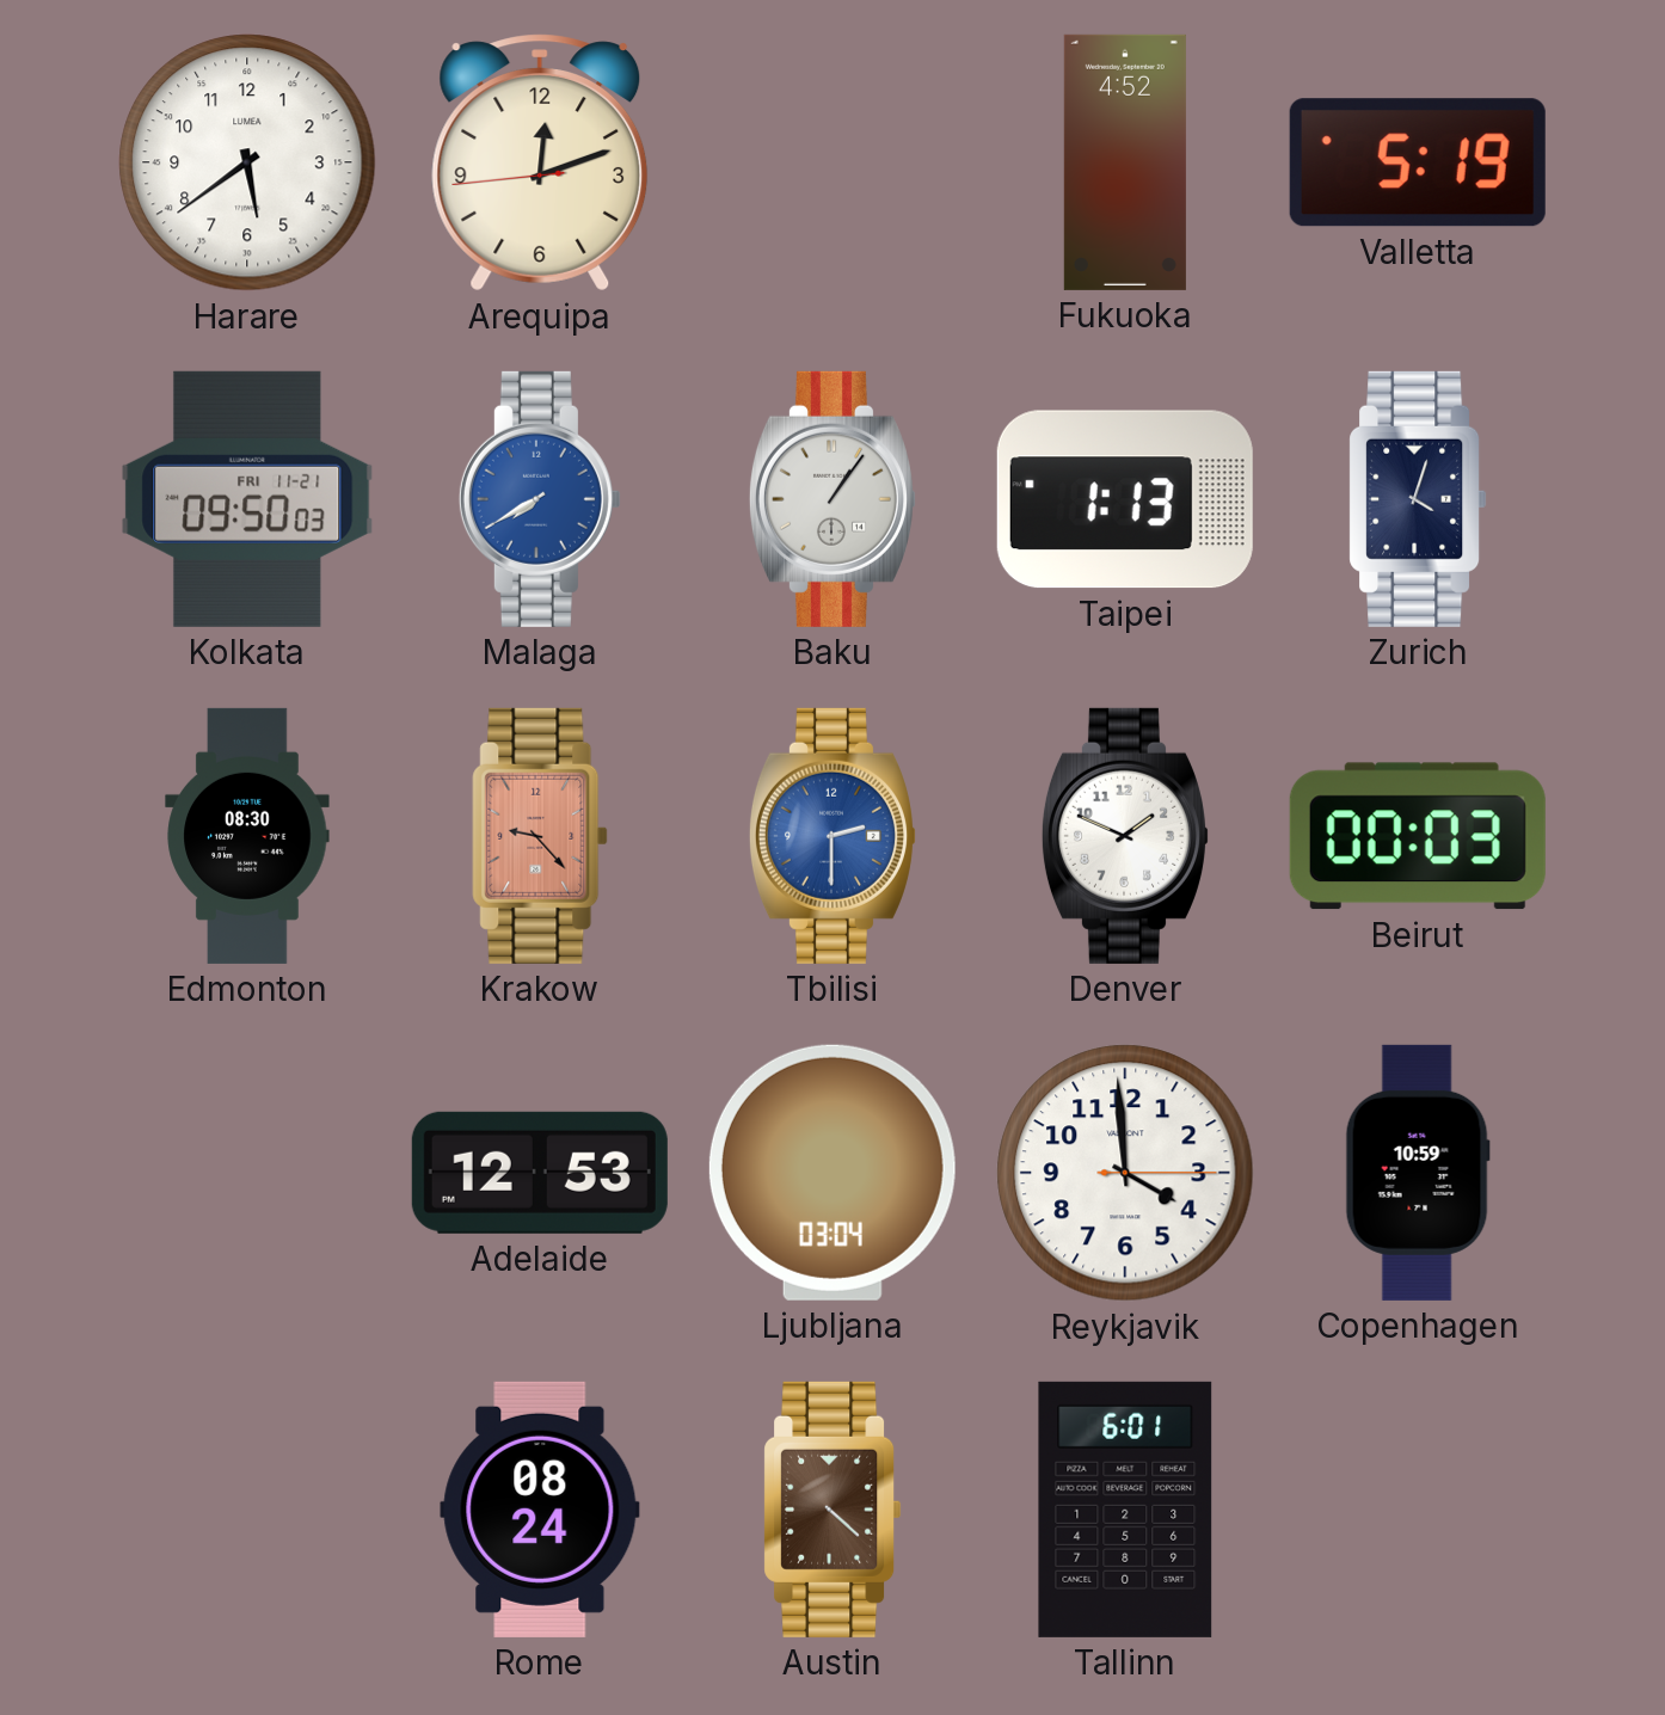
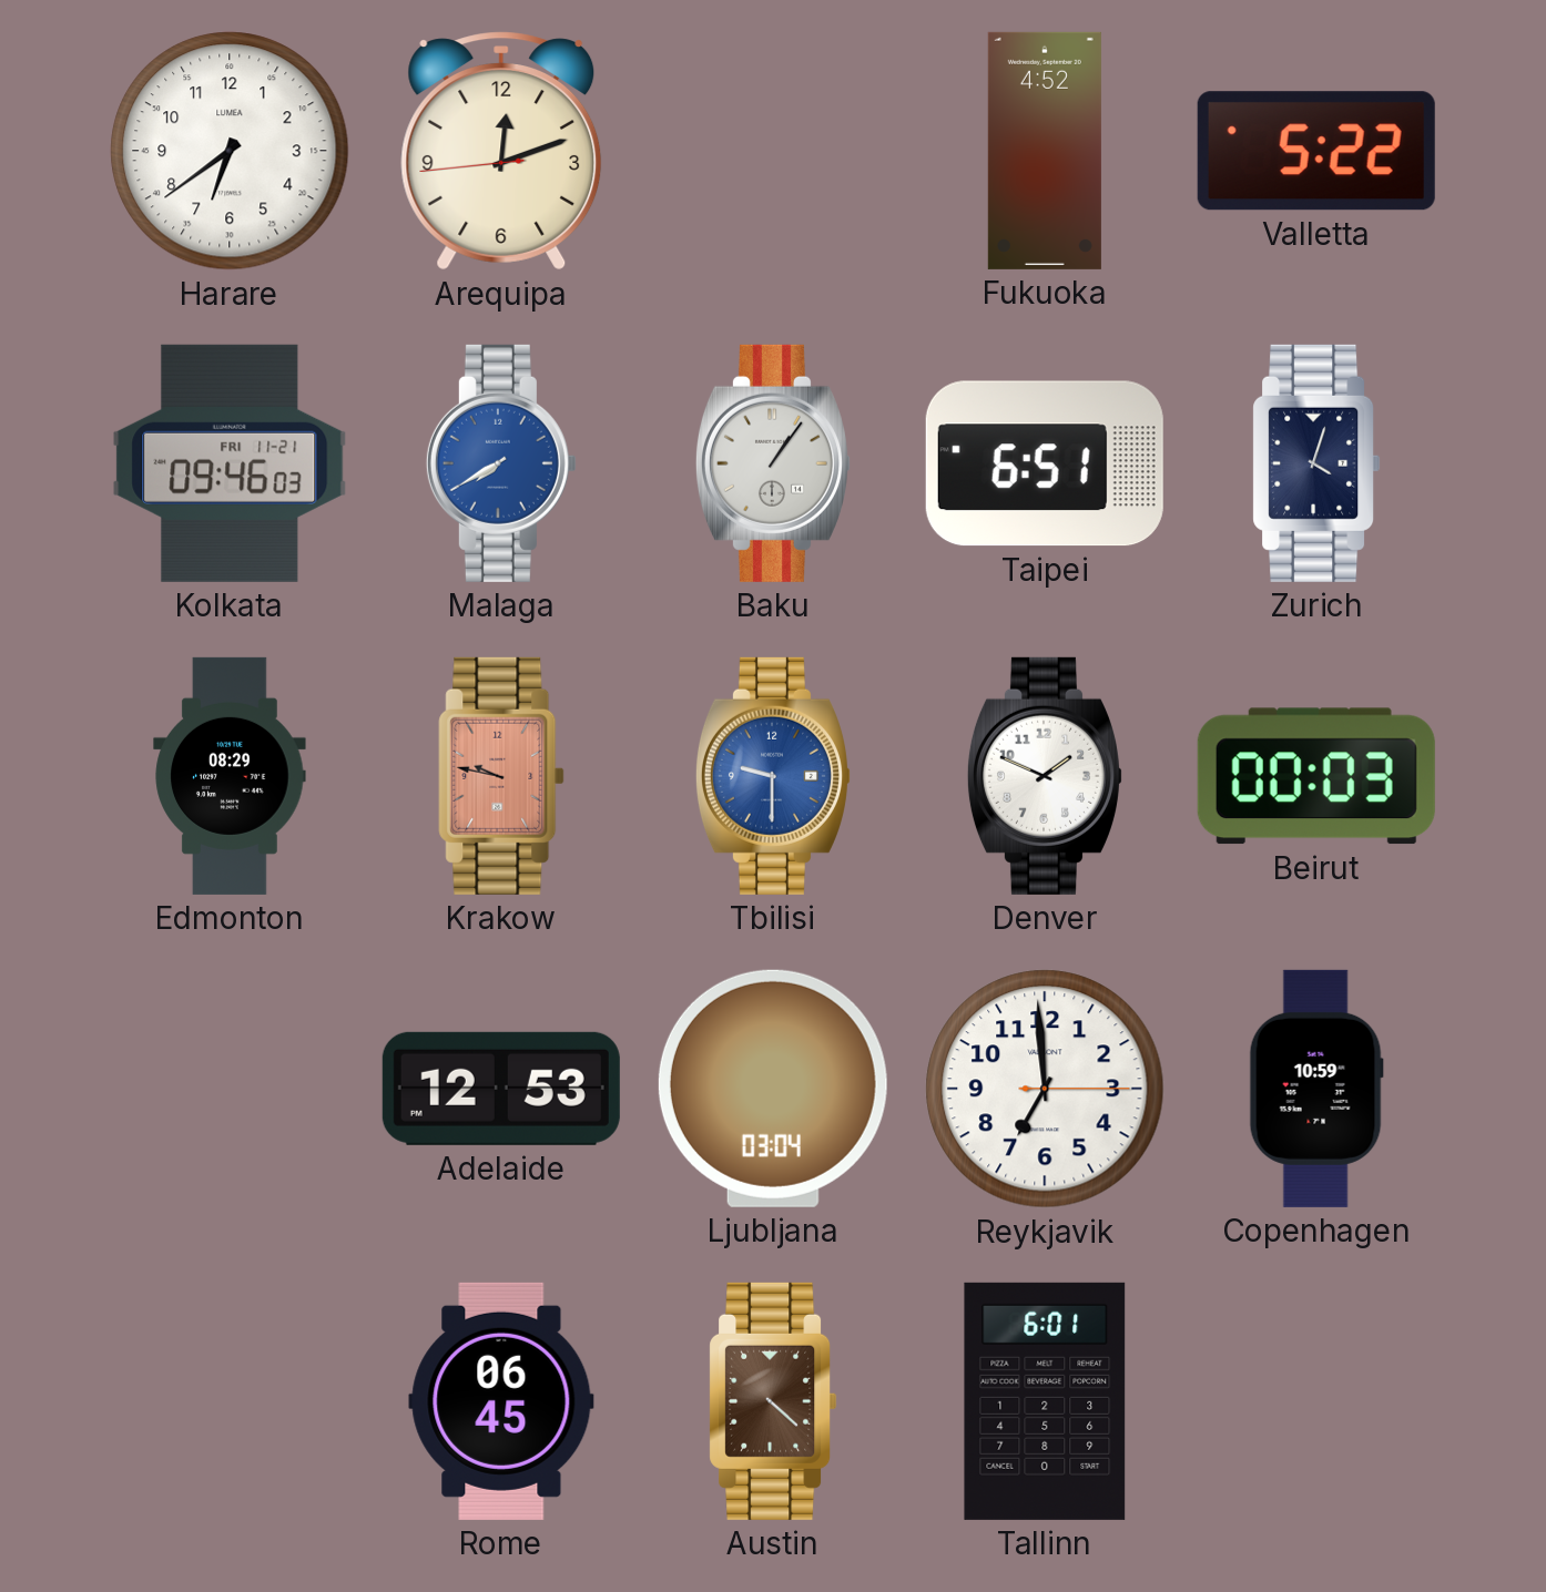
Harare: 5:39 -> 6:39
Valletta: 5:19 -> 5:22
Kolkata: 09:50 -> 09:46
Taipei: 1:13 -> 6:51
Edmonton: 08:30 -> 08:29
Krakow: 9:23 -> 9:47
Tbilisi: 2:30 -> 9:30
Reykjavik: 3:59 -> 6:59
Rome: 08:24 -> 06:45
